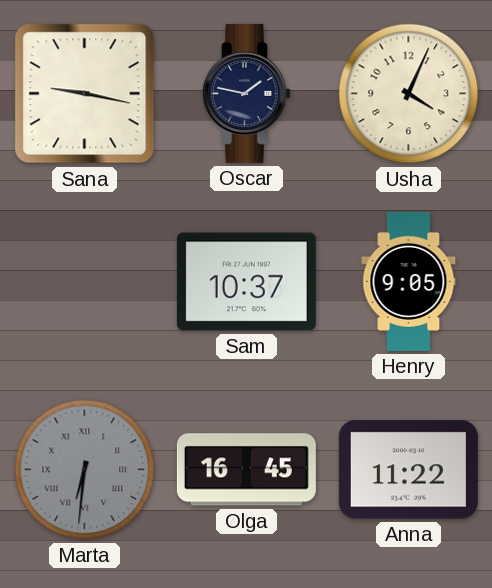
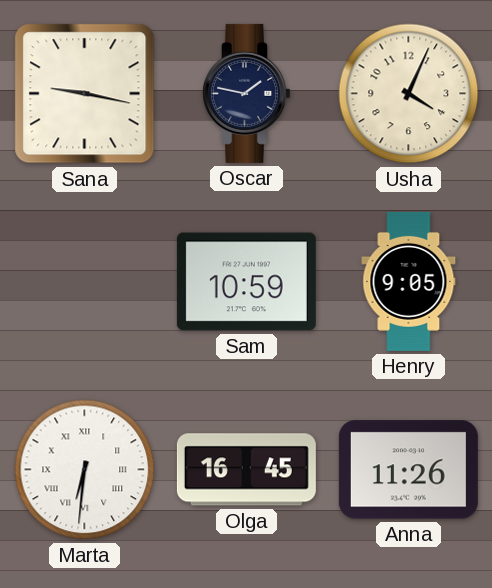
Sam: 10:37 -> 10:59
Marta dial: grey -> white
Anna: 11:22 -> 11:26
